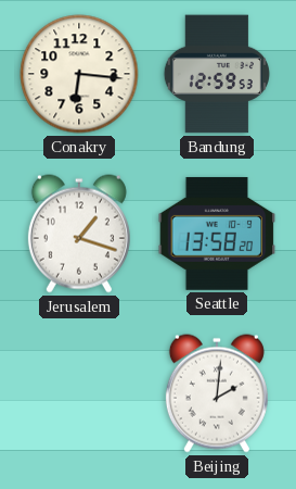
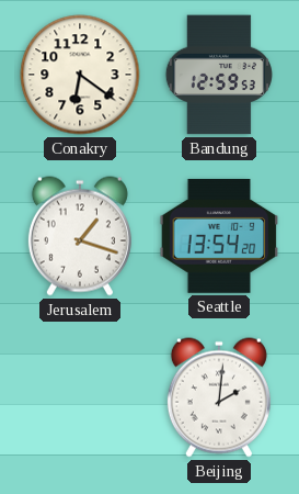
Conakry: 6:16 -> 6:21
Seattle: 13:58 -> 13:54
